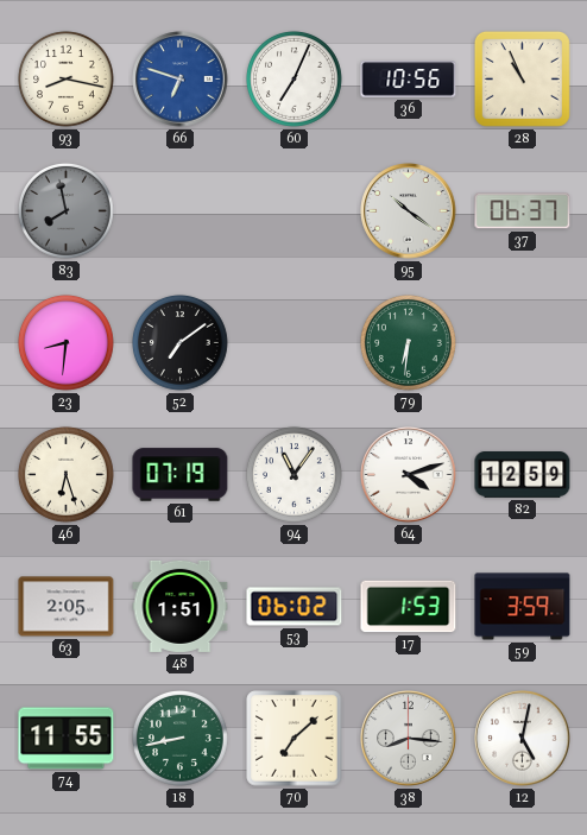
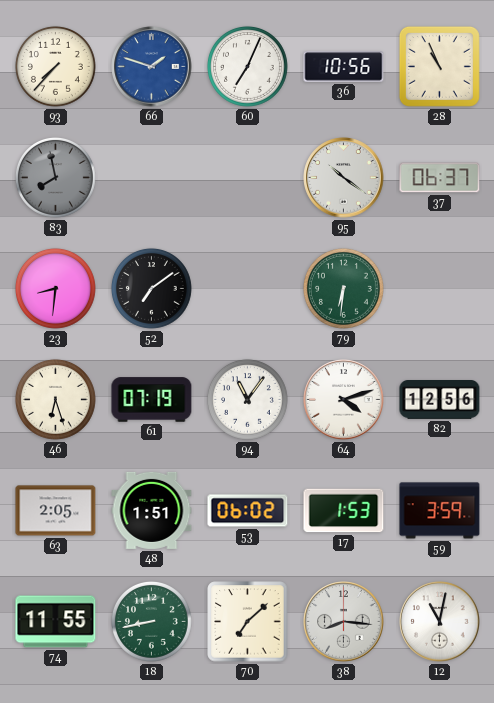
93: 8:17 -> 7:37
66: 6:48 -> 1:48
82: 12:59 -> 12:56
12: 5:02 -> 11:02
